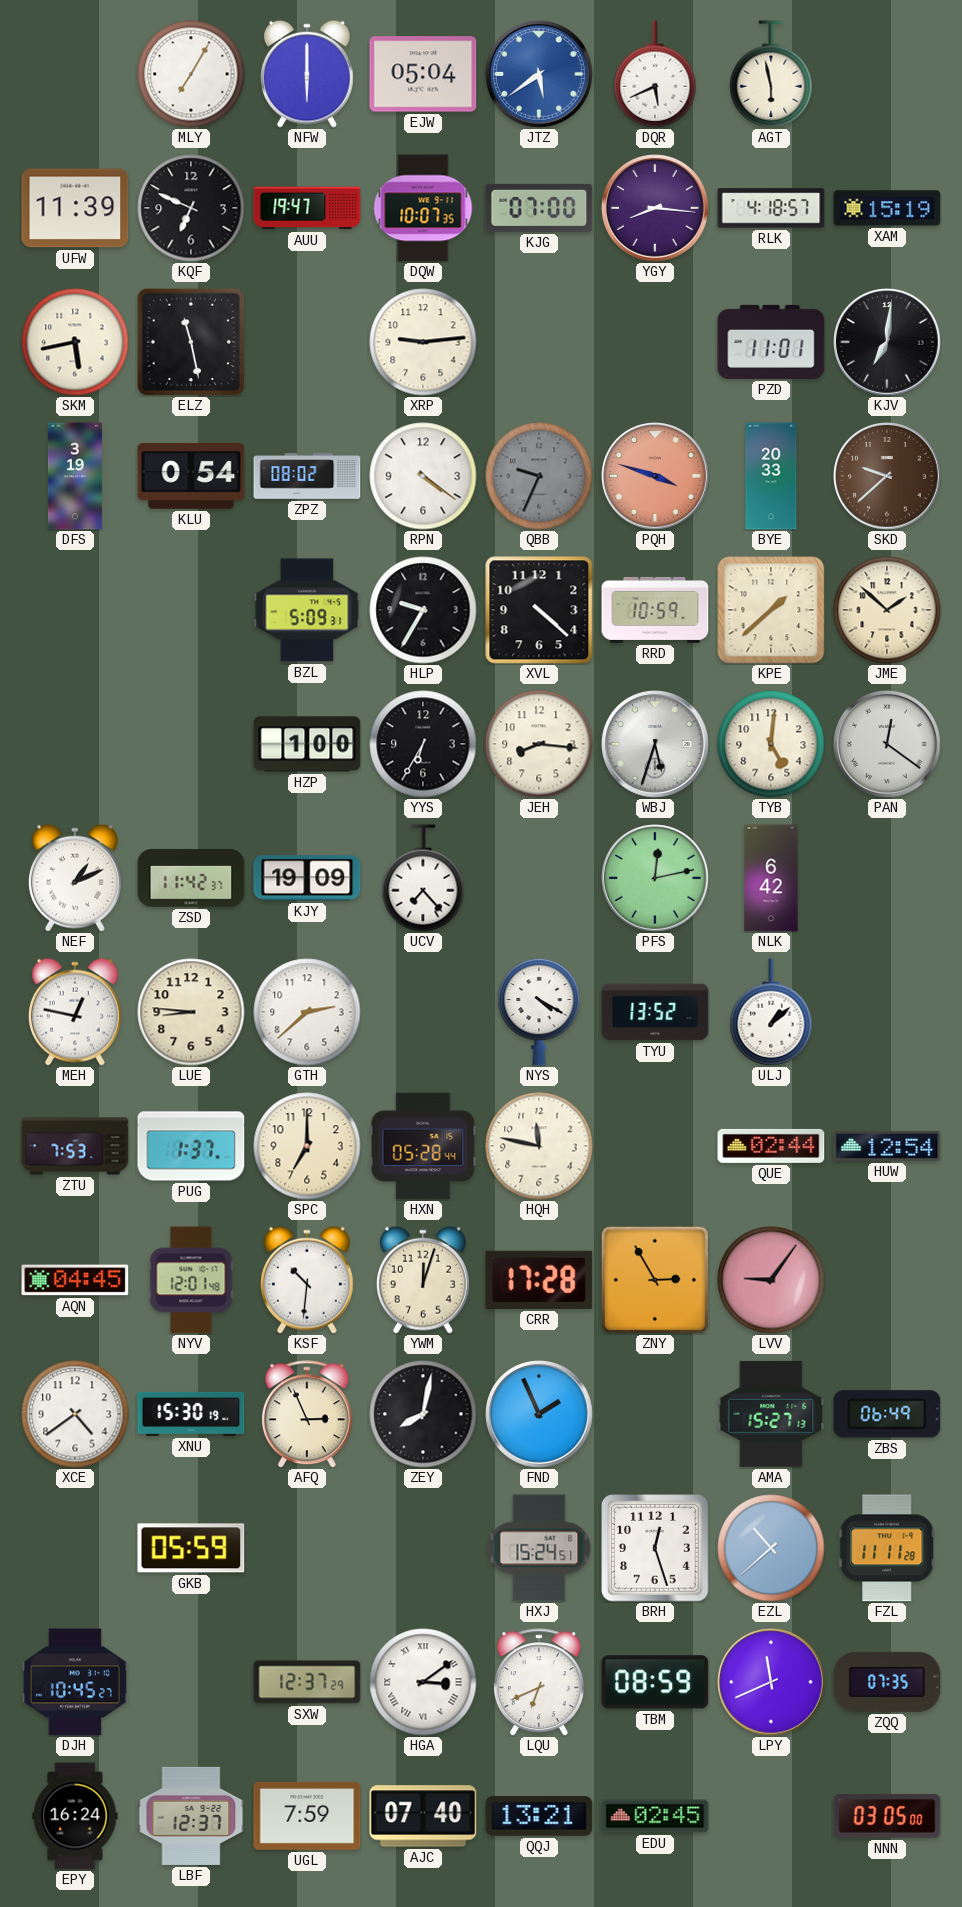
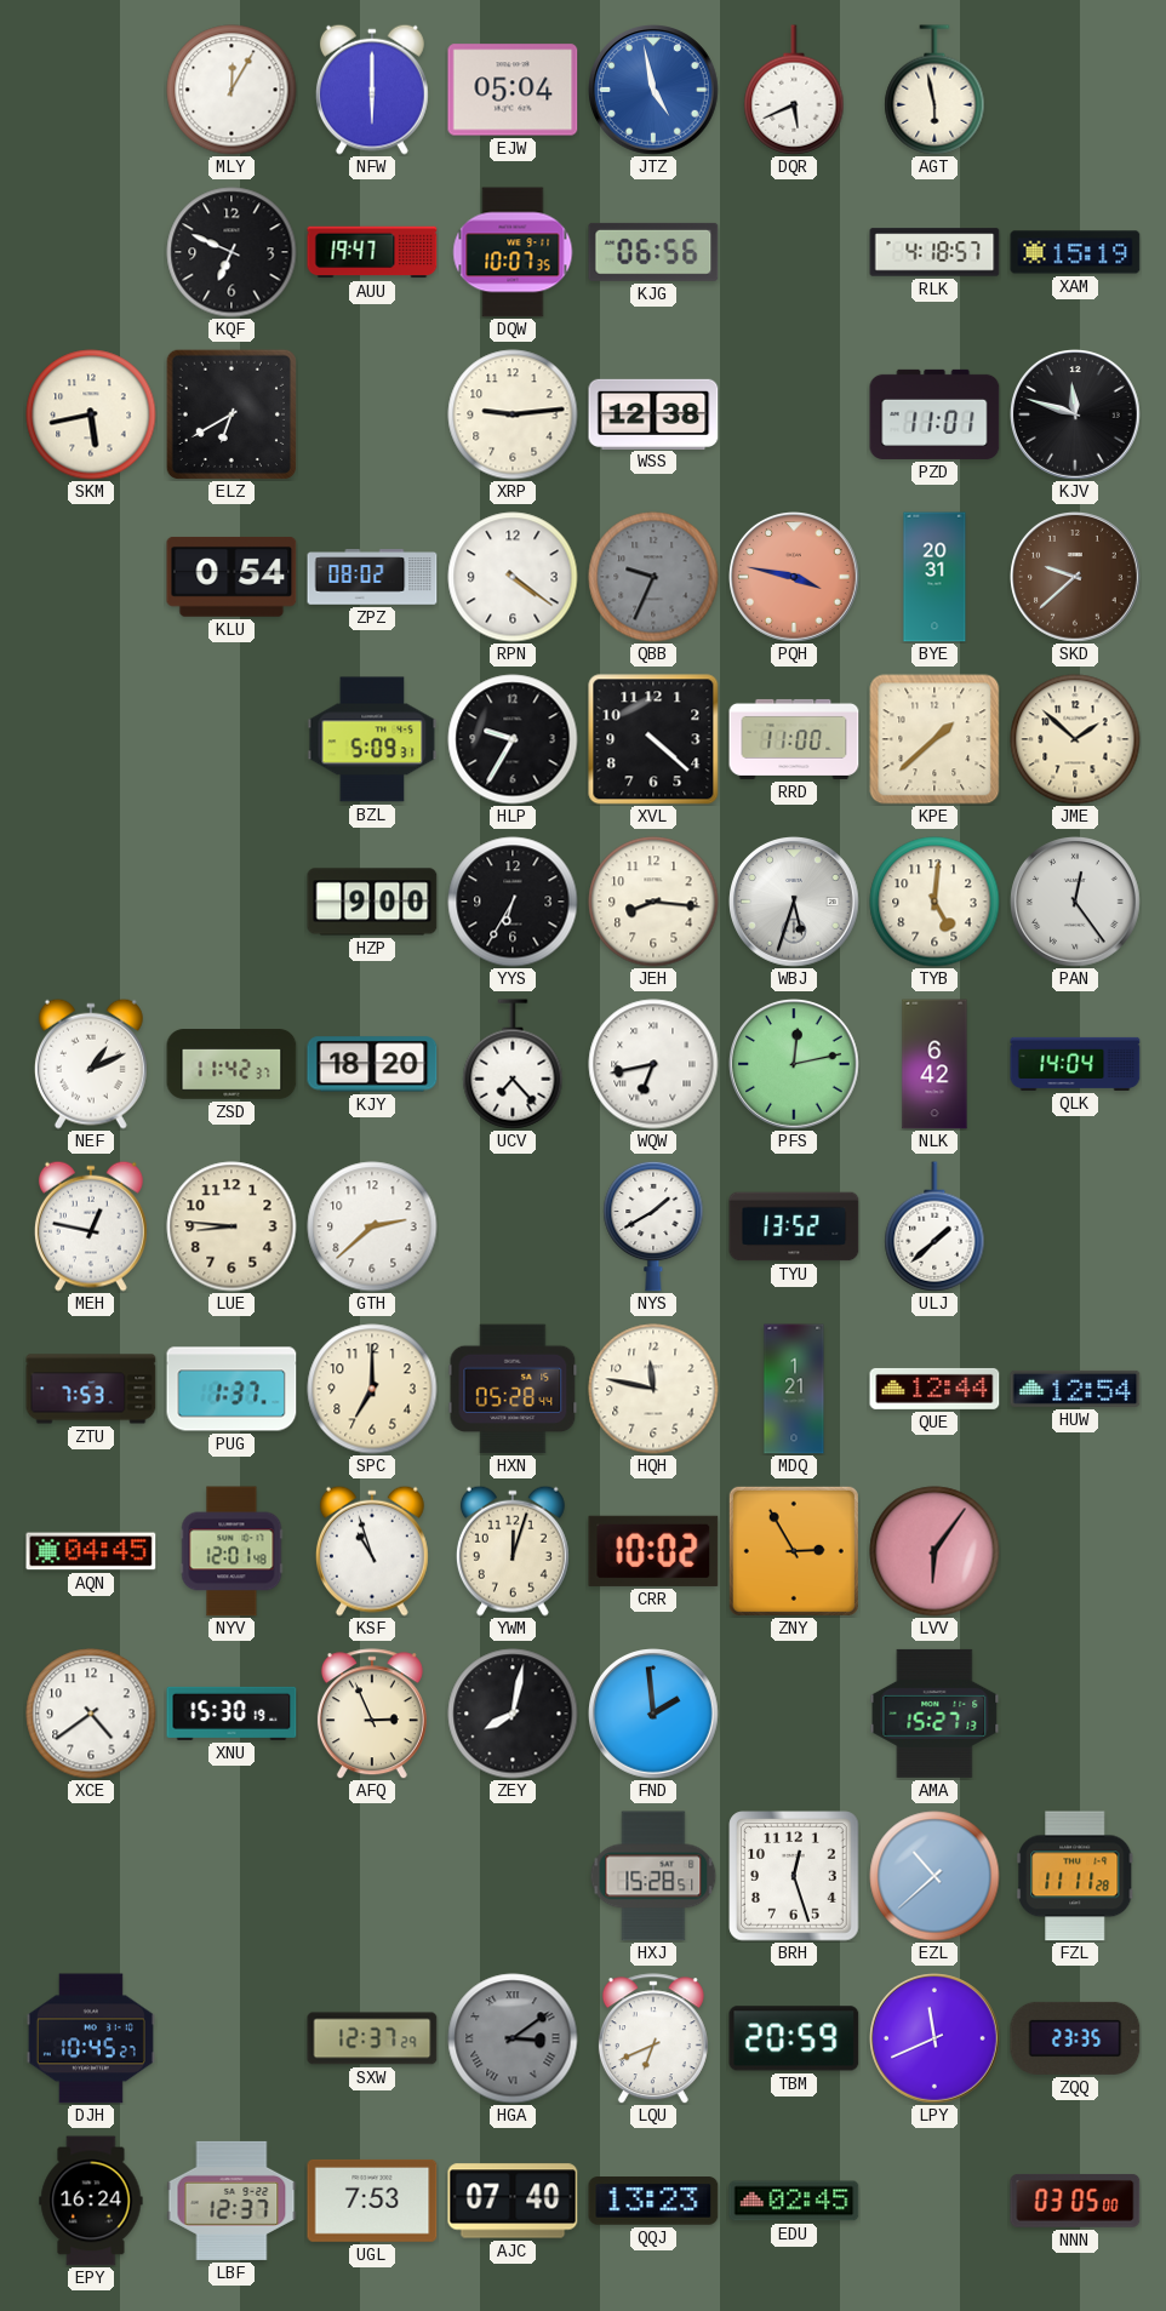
MLY: 7:05 -> 12:05
JTZ: 5:39 -> 4:58
UFW: 11:39 -> none
KJG: 07:00 -> 06:56
YGY: 8:16 -> none
ELZ: 11:28 -> 6:40
WSS: none -> 12:38
KJV: 7:01 -> 11:48
DFS: 3:19 -> none
PQH: 3:48 -> 3:47
BYE: 20:33 -> 20:31
RRD: 10:59 -> 11:00
HZP: 1:00 -> 9:00
PAN: 12:21 -> 12:24
KJY: 19:09 -> 18:20
WQW: none -> 6:43
QLK: none -> 14:04
NYS: 4:20 -> 1:40
ULJ: 1:08 -> 1:38
MDQ: none -> 1:21
QUE: 02:44 -> 12:44
KSF: 10:31 -> 10:57
CRR: 17:28 -> 10:02
LVV: 9:06 -> 6:06
FND: 1:56 -> 1:59
ZBS: 06:49 -> none
GKB: 05:59 -> none
HXJ: 15:24 -> 15:28
HGA dial: white -> grey
TBM: 08:59 -> 20:59
ZQQ: 07:35 -> 23:35
UGL: 7:59 -> 7:53
QQJ: 13:21 -> 13:23
